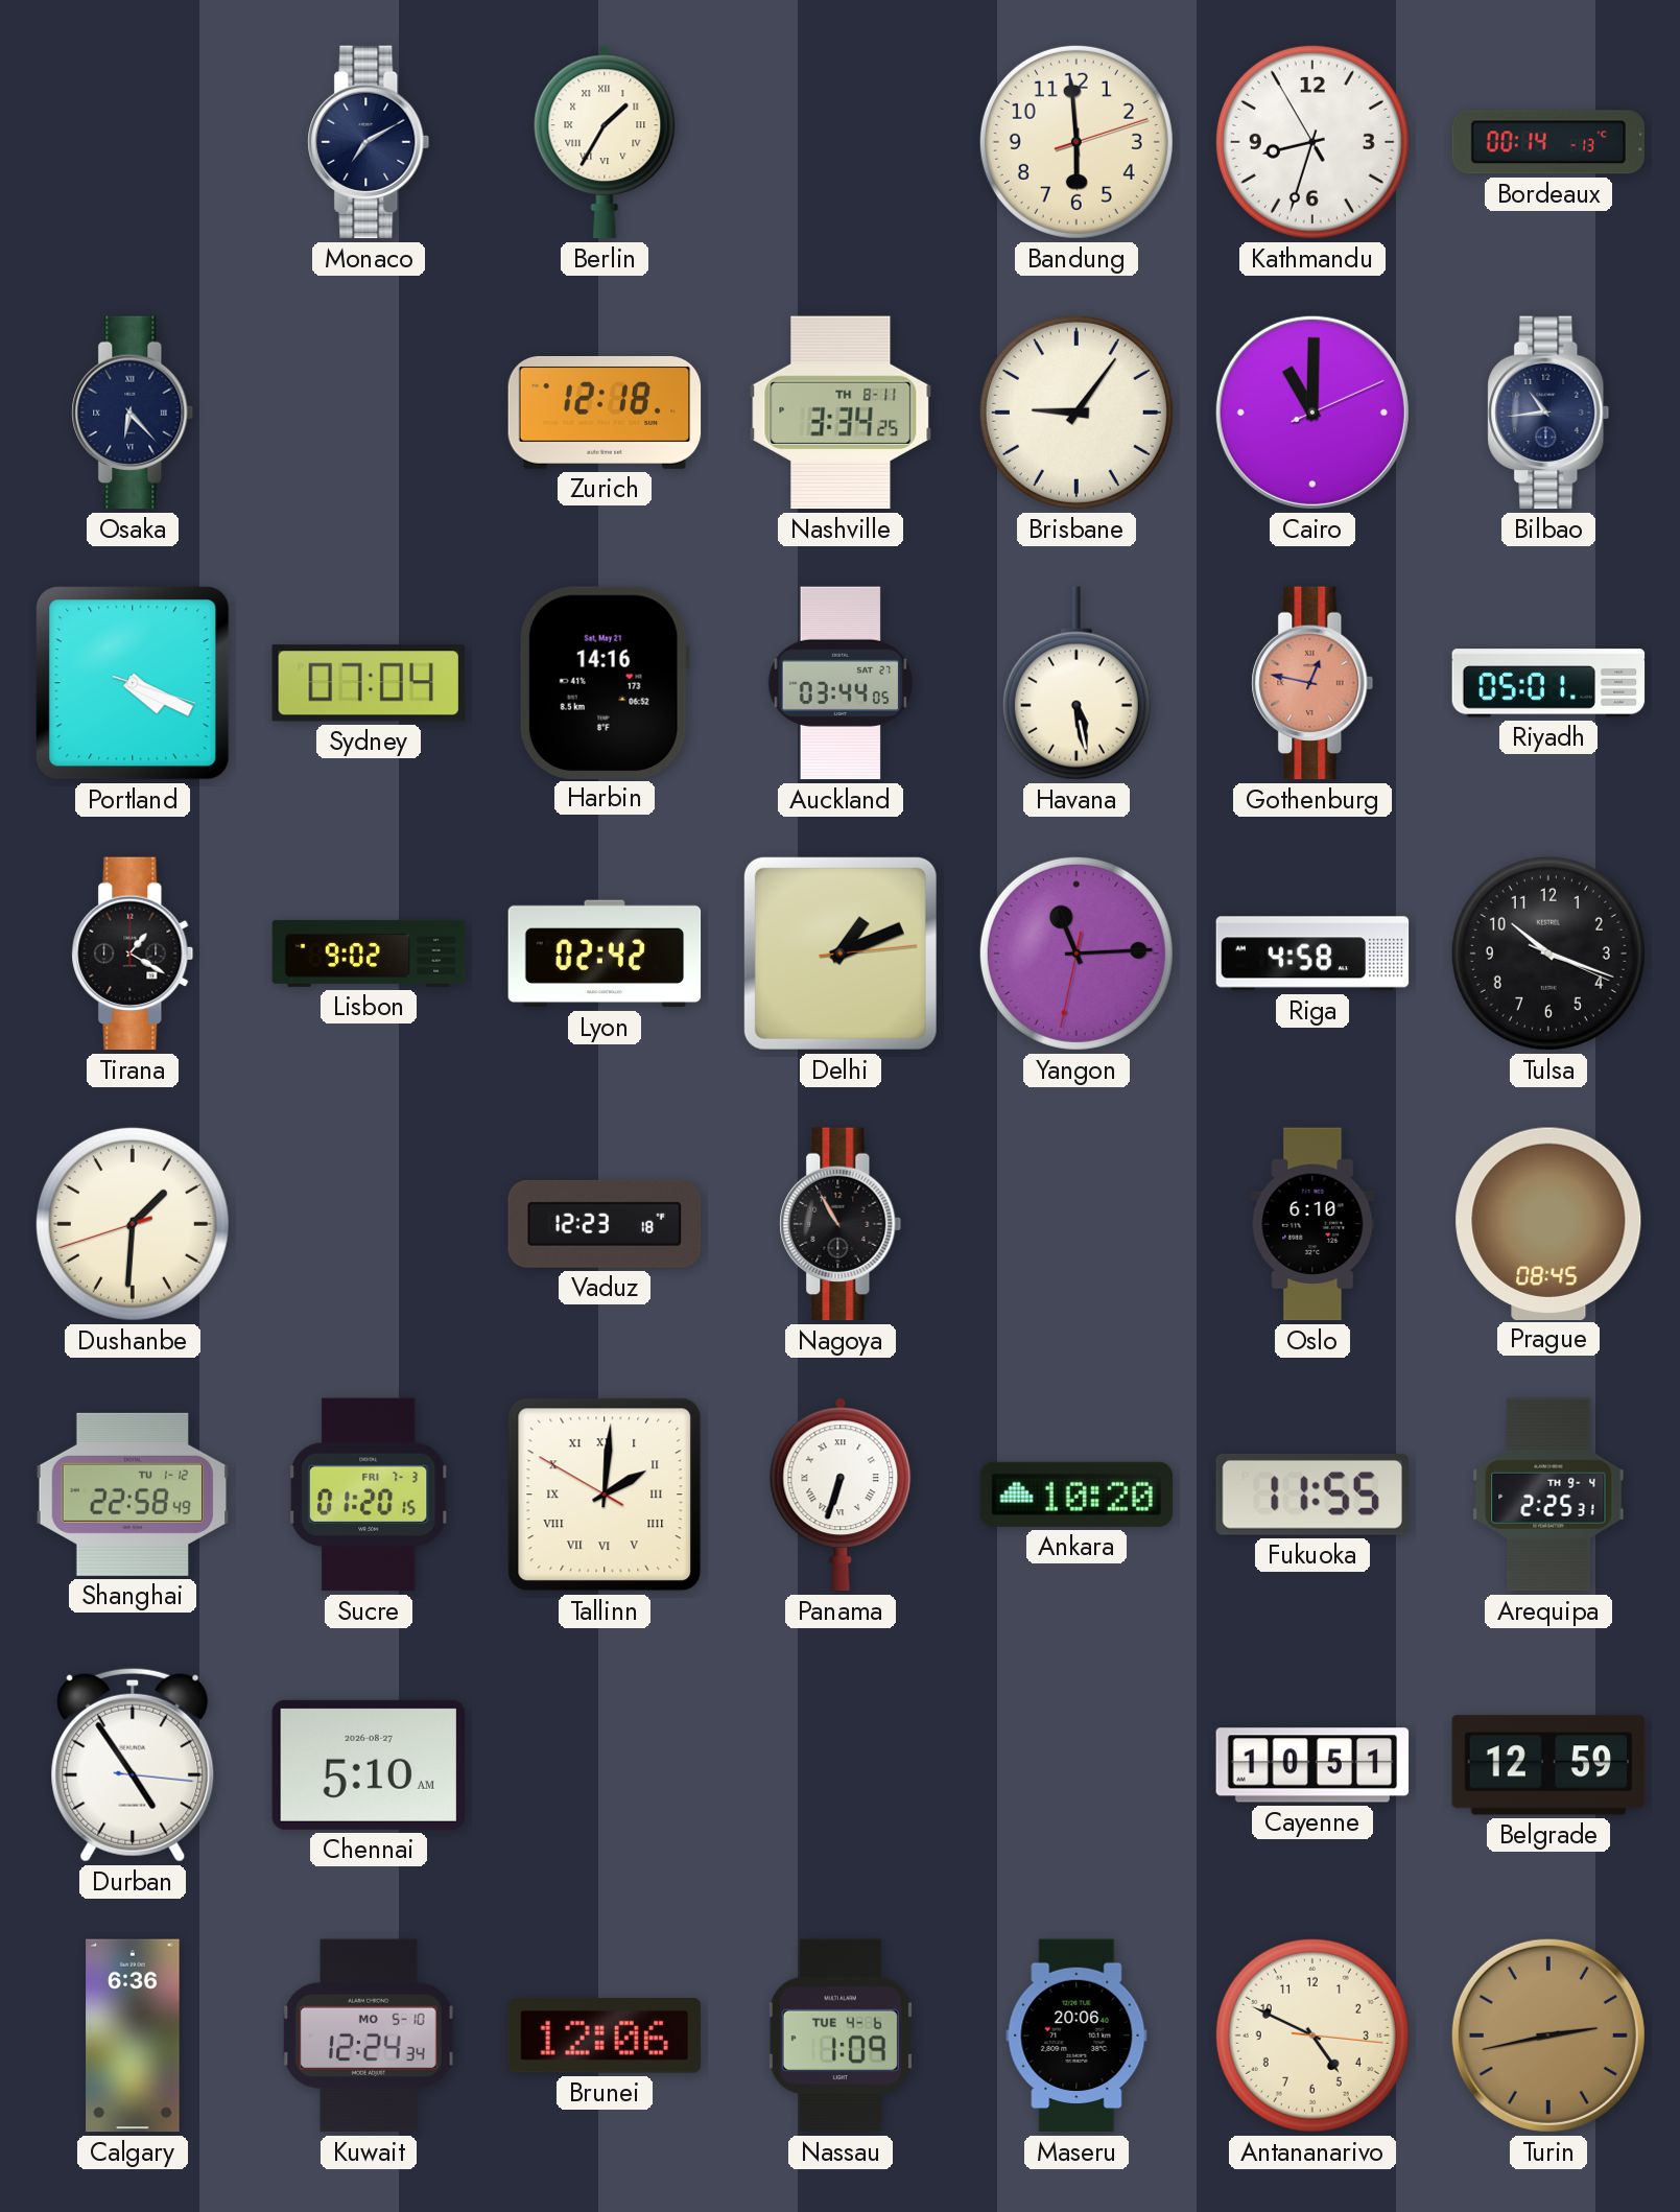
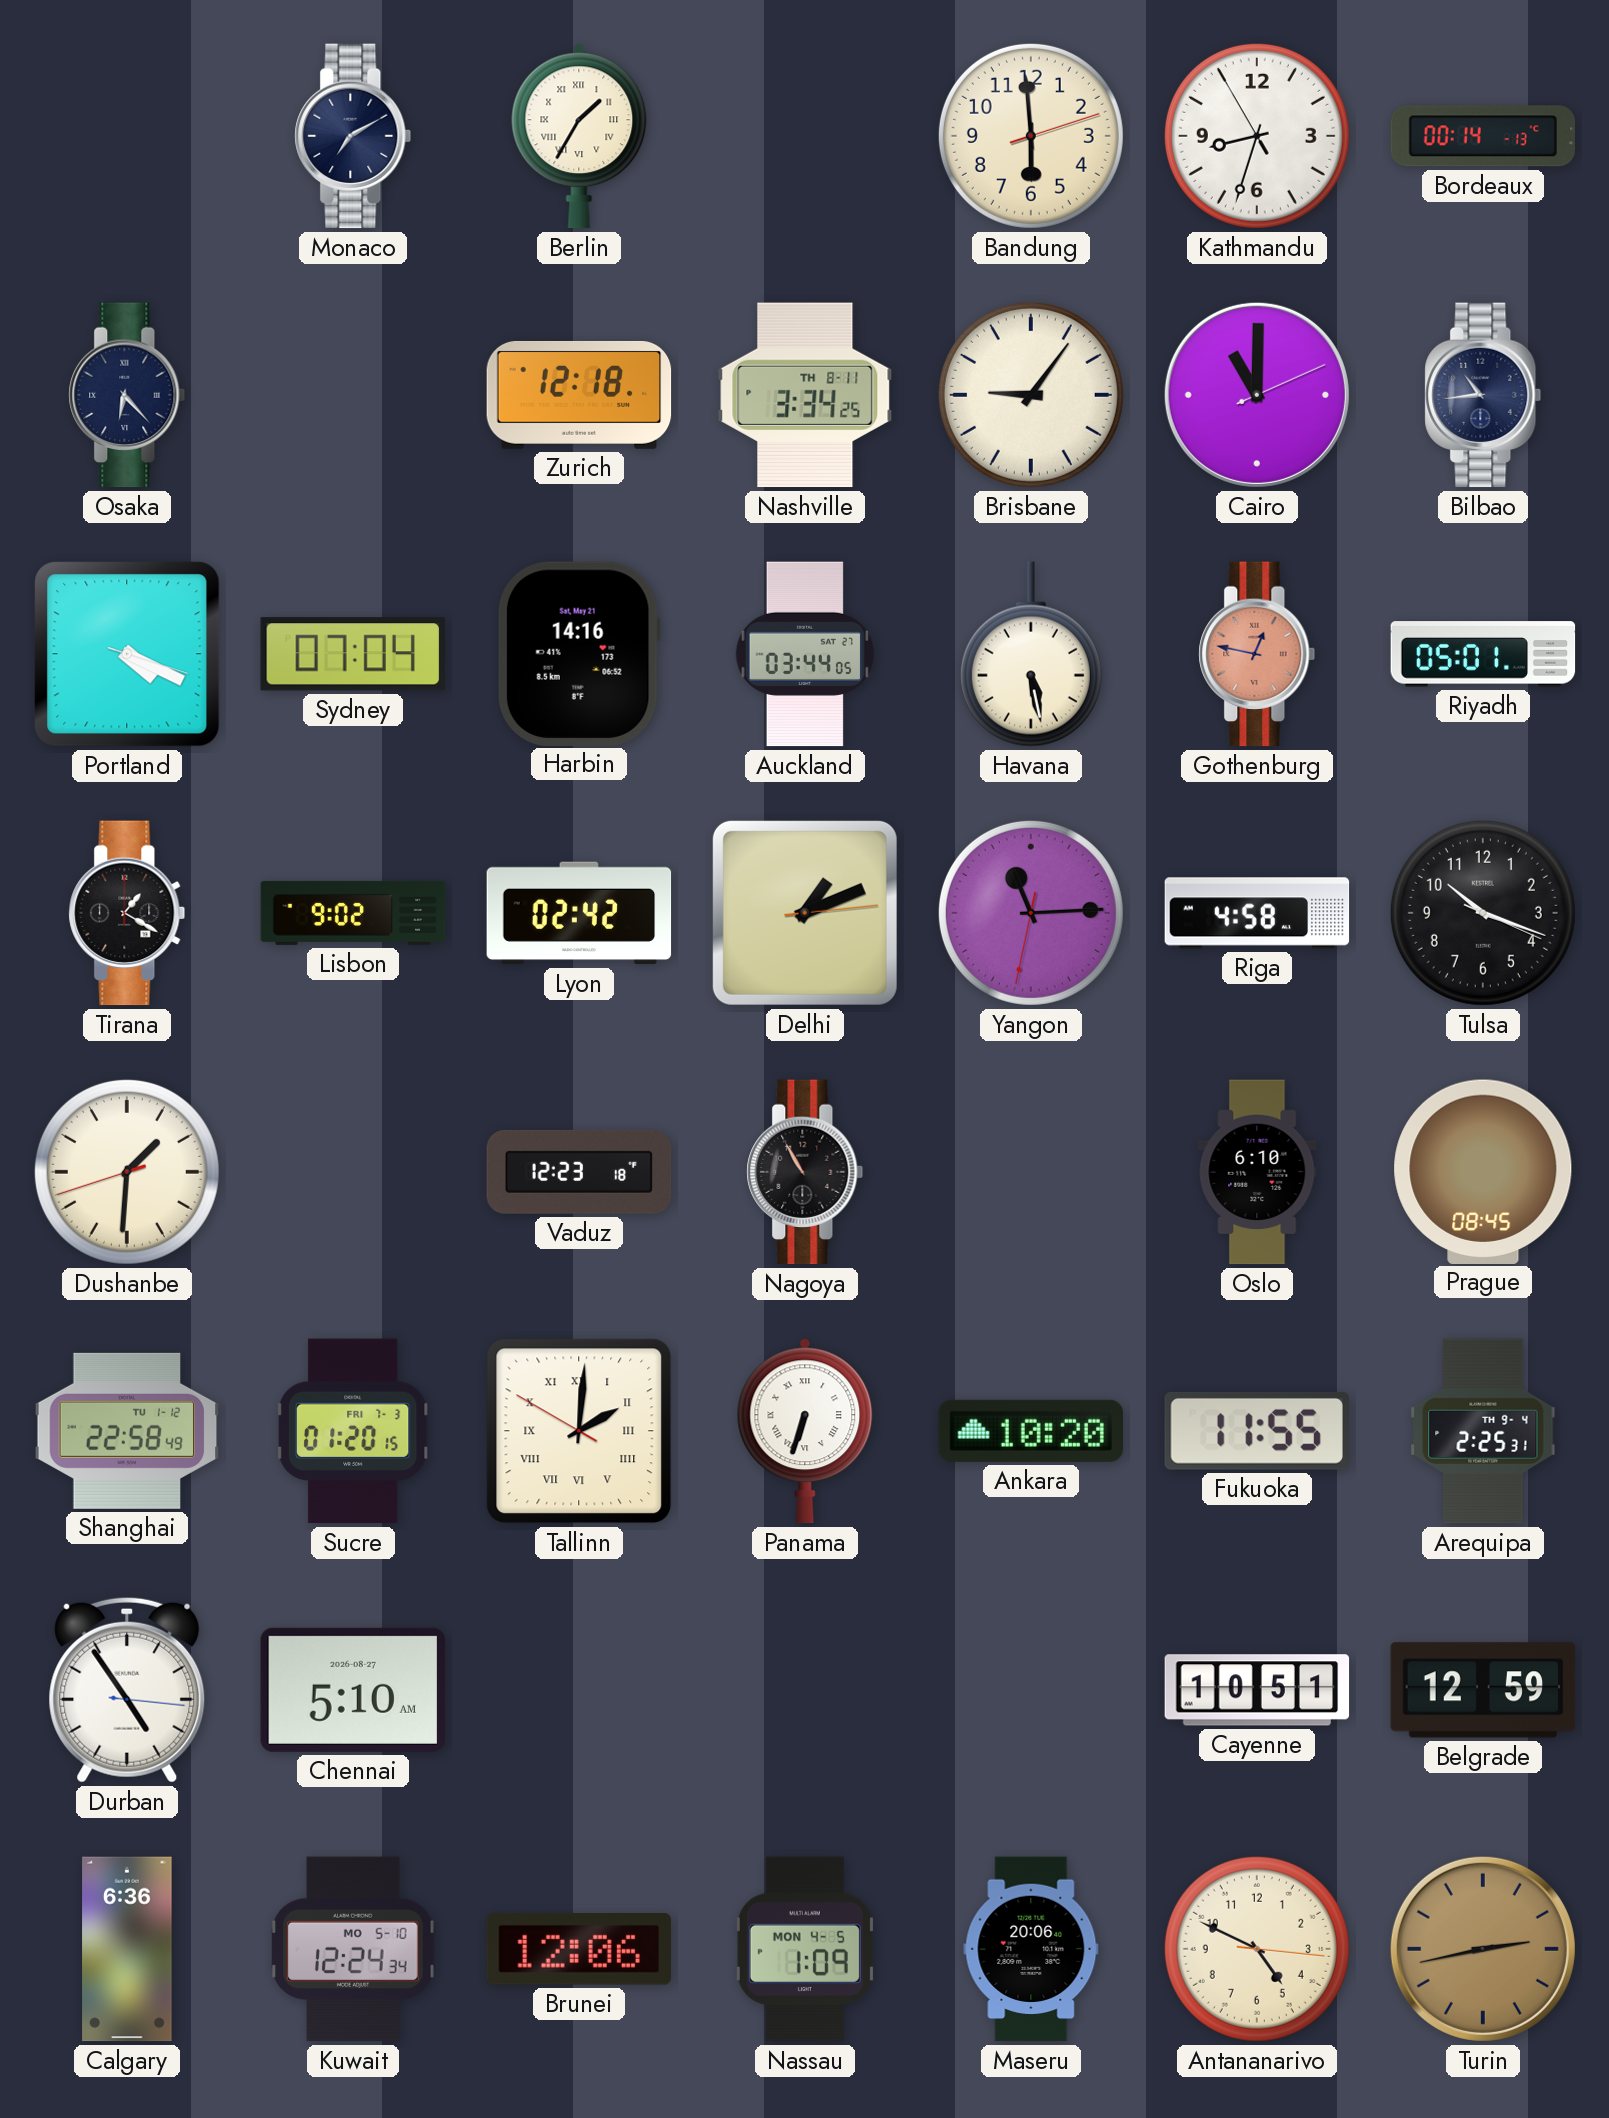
Nassau date: TUE 4-6 -> MON 4-5
